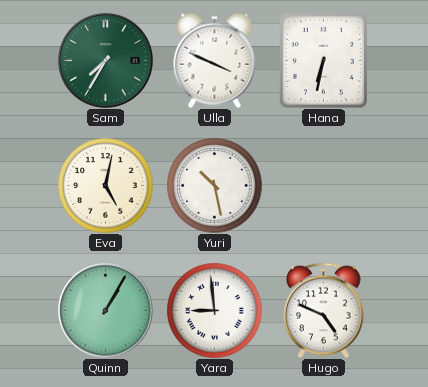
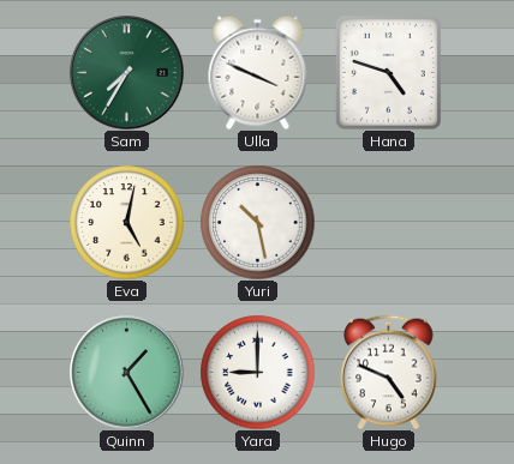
Hana: 6:32 -> 4:48
Quinn: 1:05 -> 1:25
Yara: 8:59 -> 9:00
